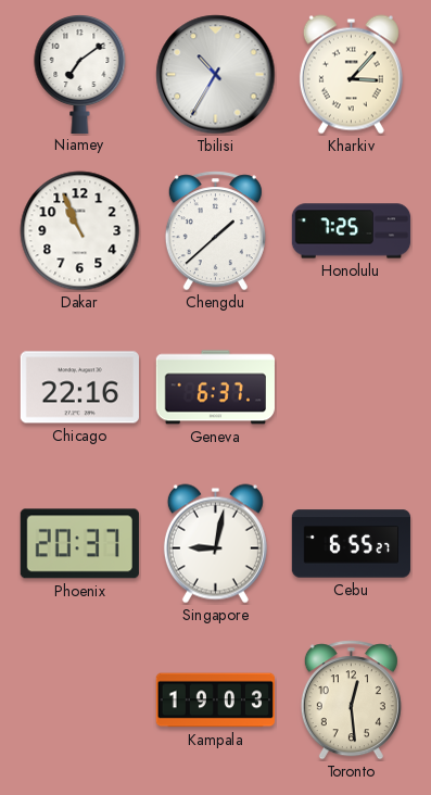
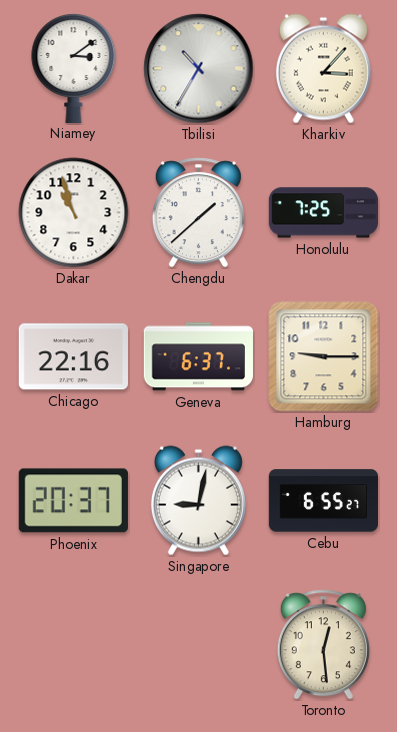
Niamey: 7:09 -> 3:09
Dakar: 10:56 -> 10:57
Hamburg: none -> 9:15
Kampala: 19:03 -> none
